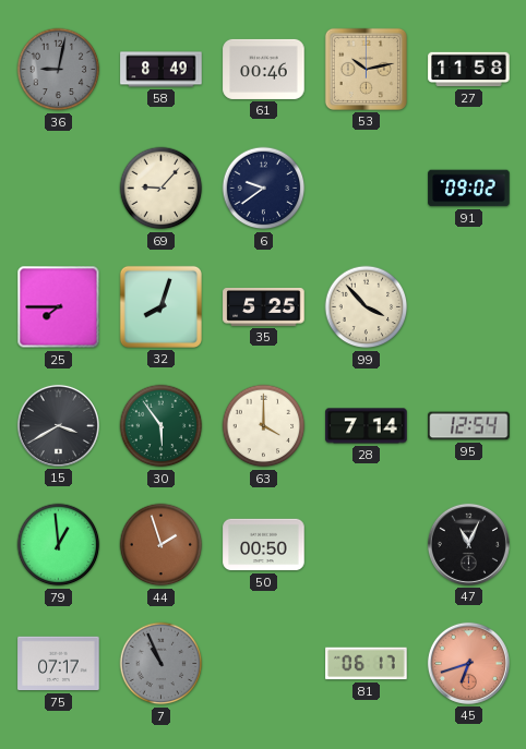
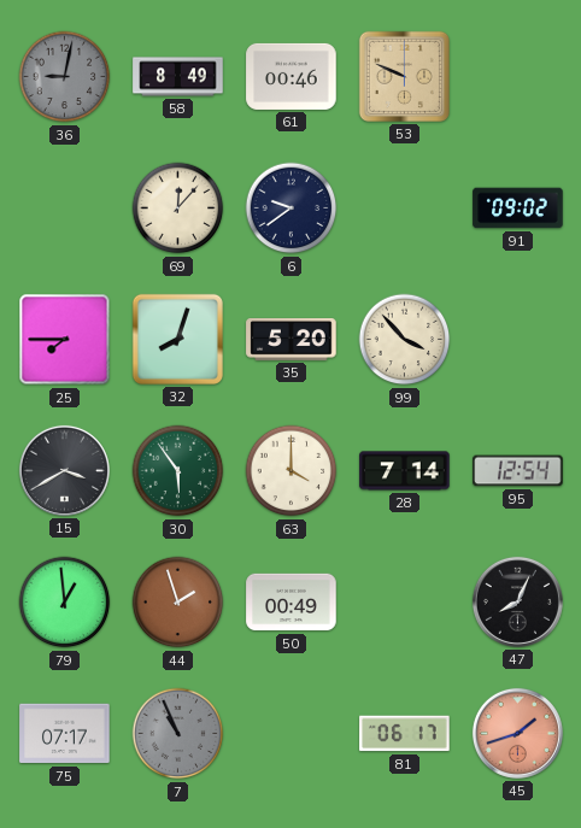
53: 10:13 -> 9:49
27: 11:58 -> none
69: 9:07 -> 12:07
35: 5:25 -> 5:20
50: 00:50 -> 00:49
47: 11:04 -> 8:04
45: 6:42 -> 1:42
